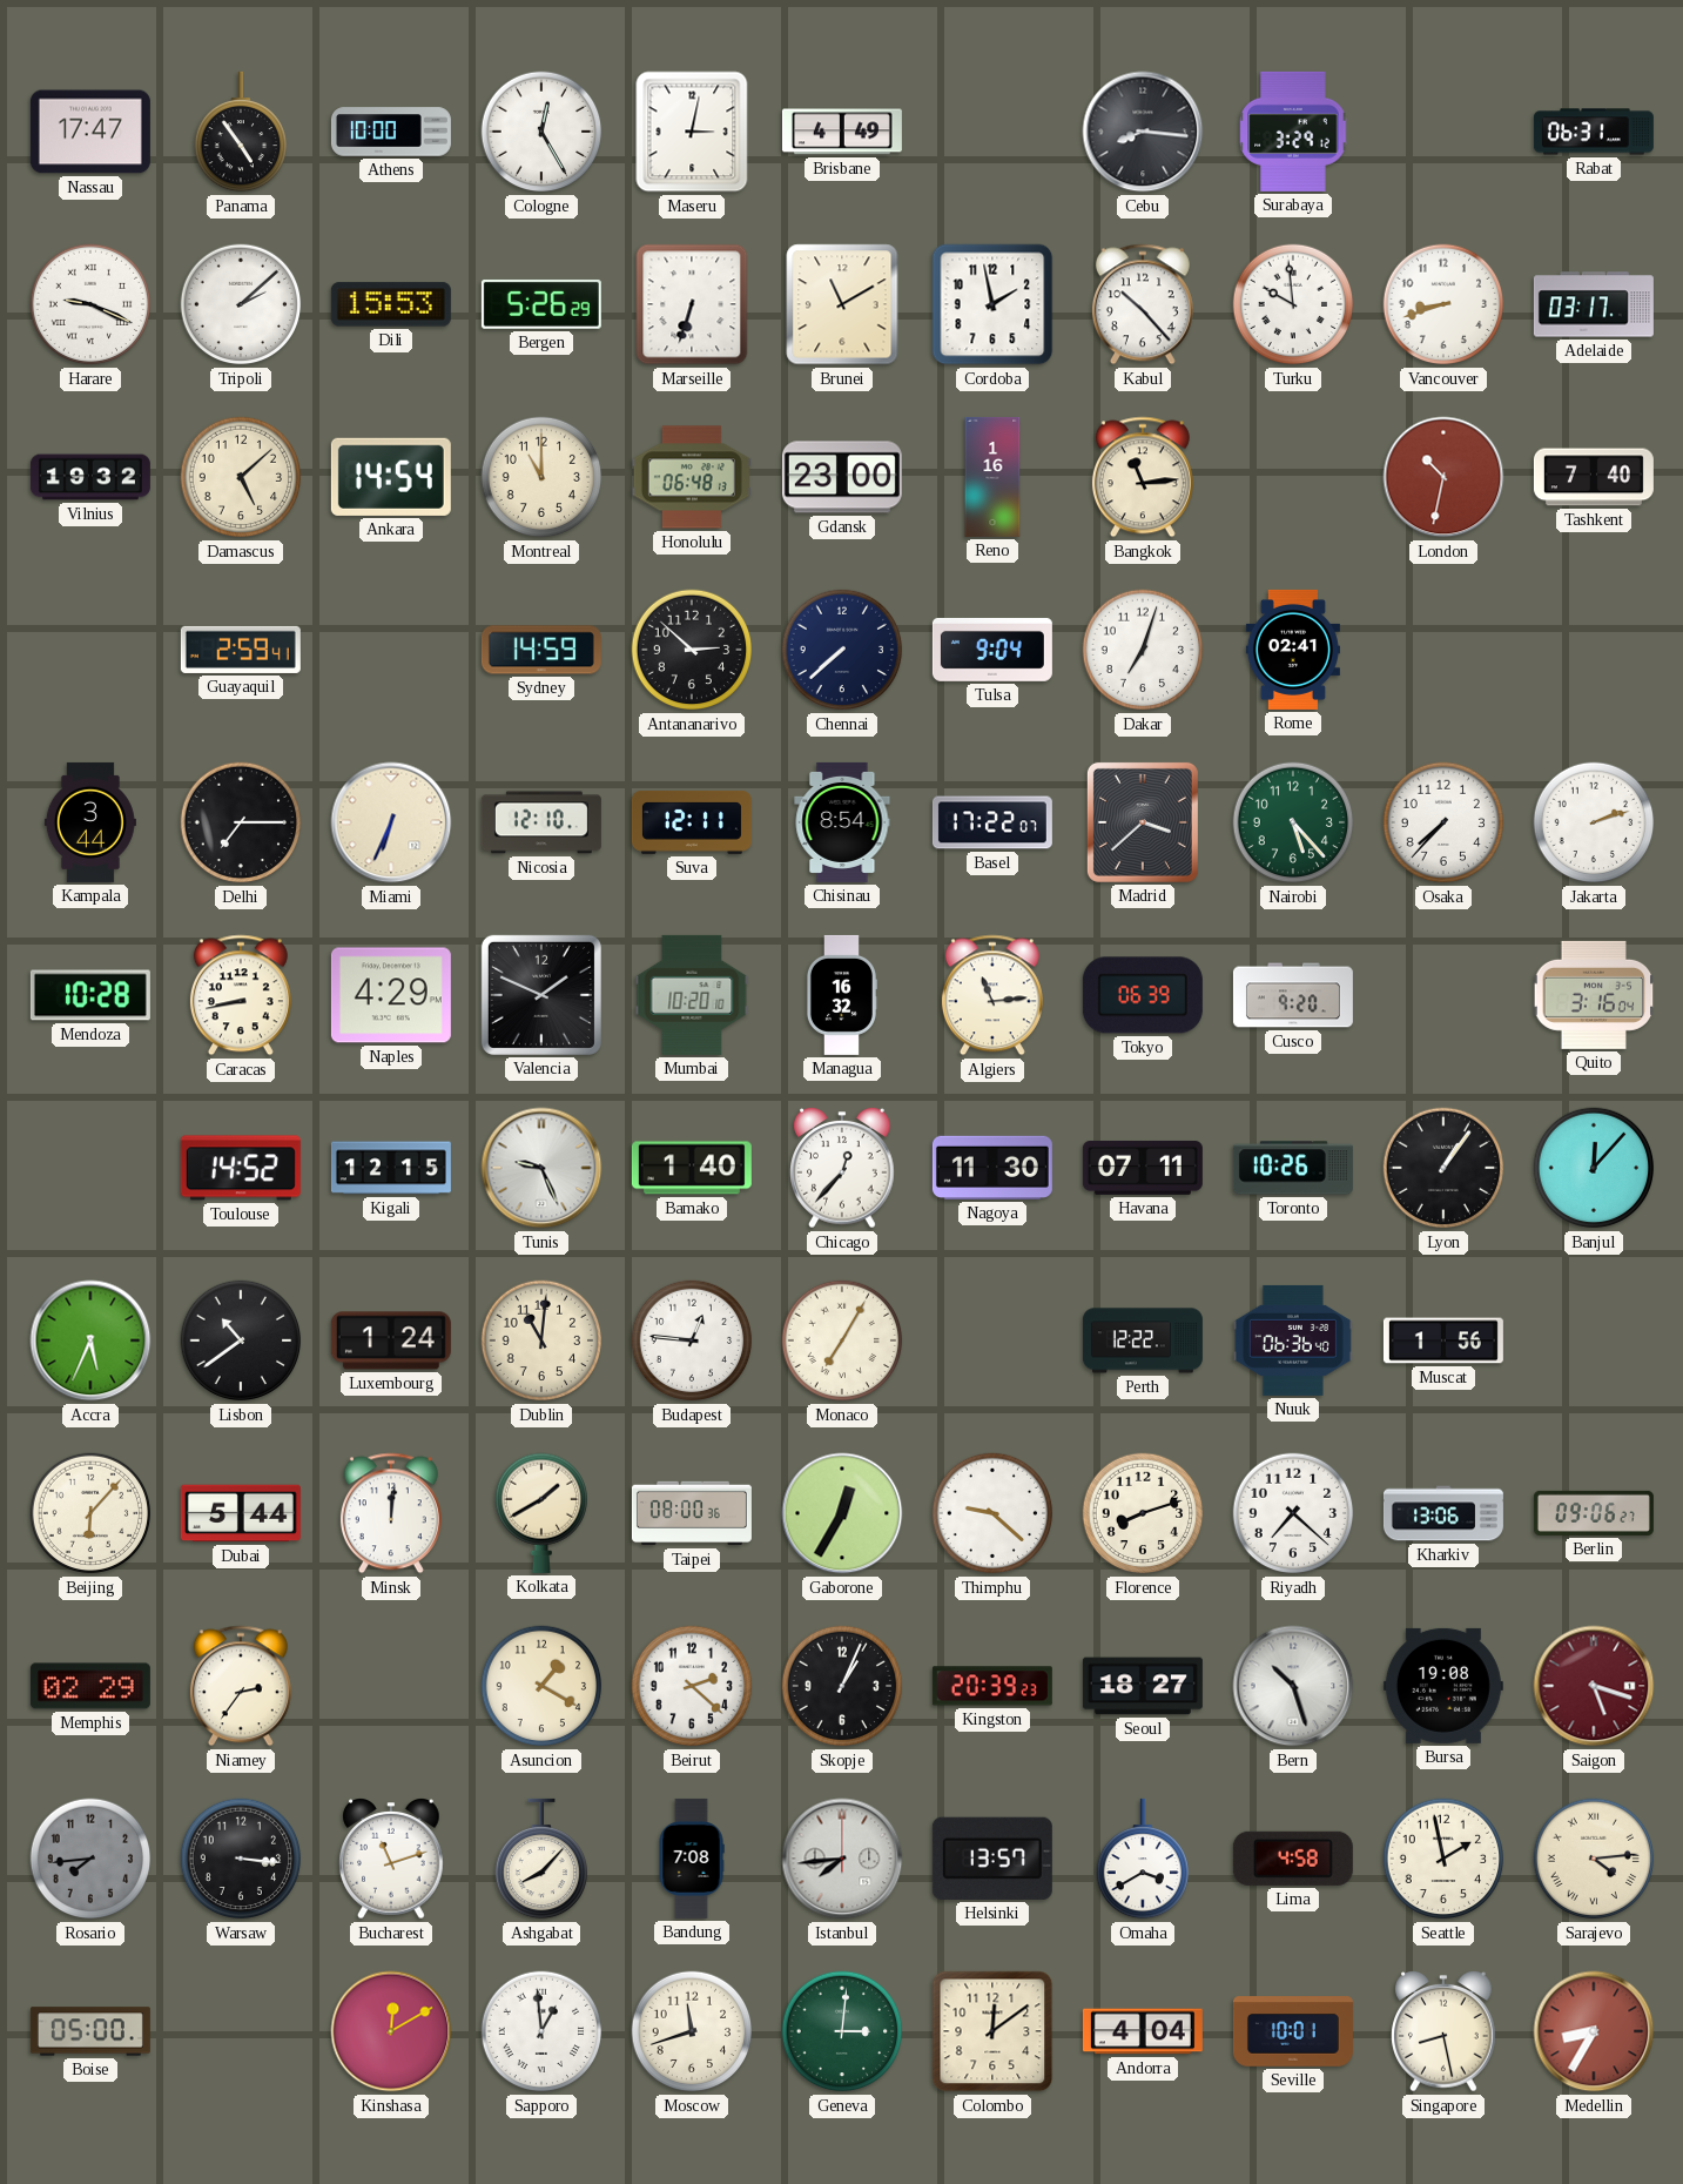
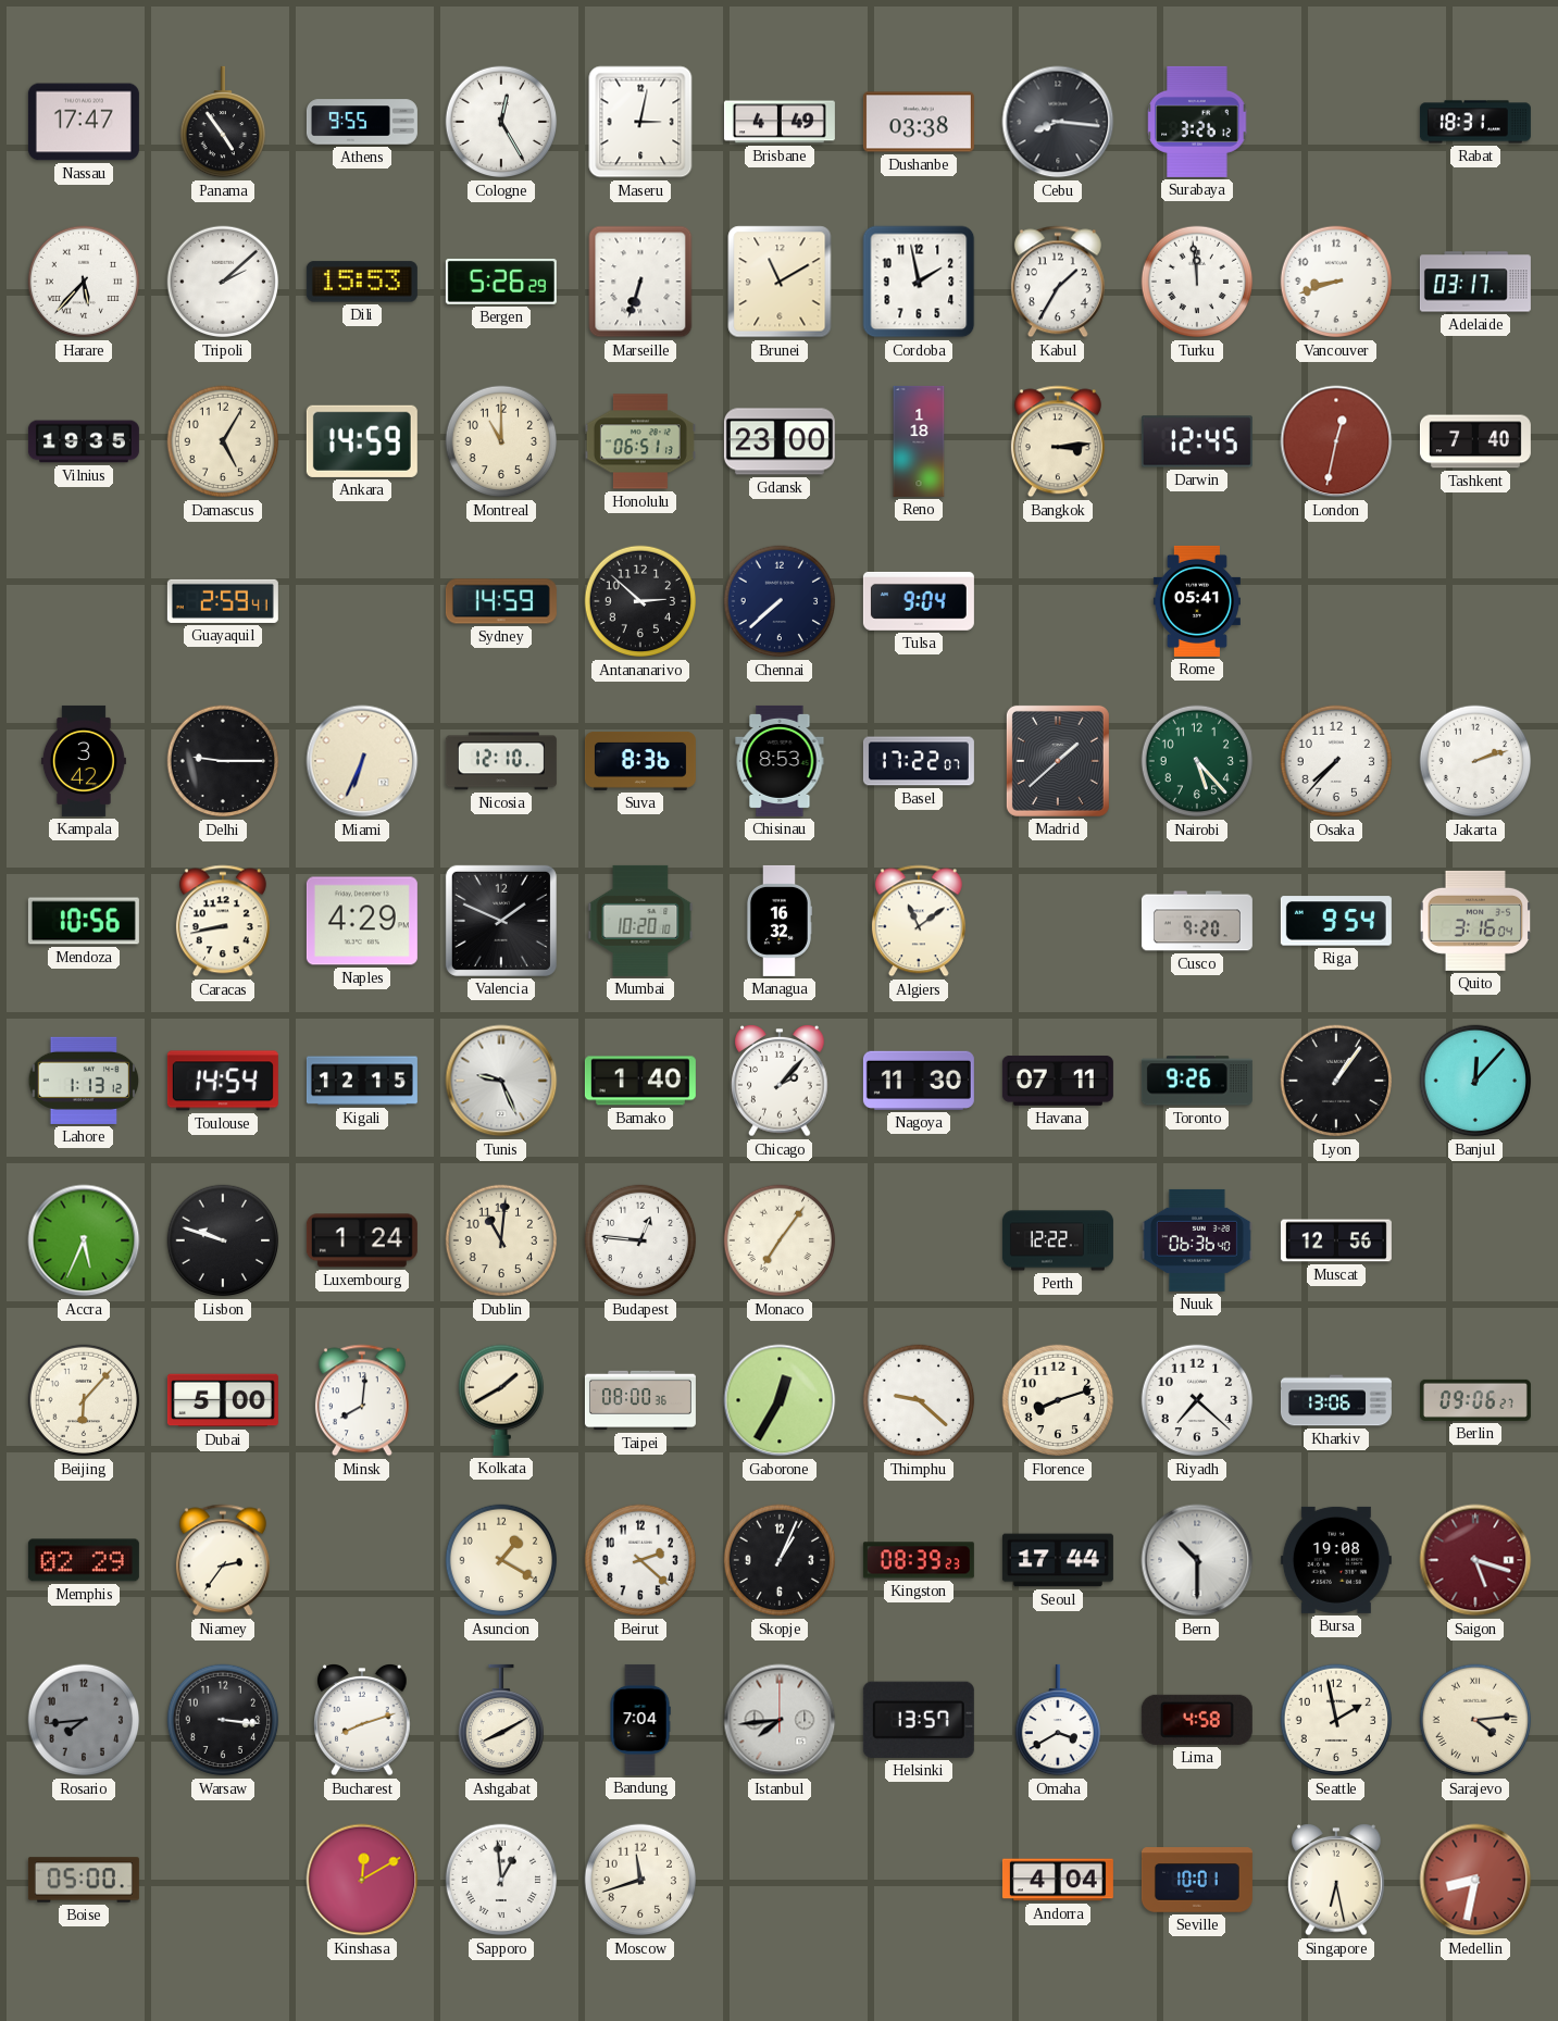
Athens: 10:00 -> 9:55
Dushanbe: none -> 03:38
Surabaya: 3:29 -> 3:26
Rabat: 06:31 -> 18:31
Harare: 9:19 -> 5:37
Kabul: 10:23 -> 1:35
Turku: 9:59 -> 11:59
Vilnius: 19:32 -> 19:35
Damascus: 5:08 -> 5:05
Ankara: 14:54 -> 14:59
Honolulu: 06:48 -> 06:51
Reno: 1:16 -> 1:18
Bangkok: 11:14 -> 3:14
Darwin: none -> 12:45
London: 10:32 -> 12:32
Dakar: 7:03 -> none
Rome: 02:41 -> 05:41
Kampala: 3:44 -> 3:42
Delhi: 7:15 -> 9:15
Suva: 12:11 -> 8:36
Chisinau: 8:54 -> 8:53
Madrid: 3:38 -> 1:38
Mendoza: 10:28 -> 10:56
Algiers: 11:14 -> 11:09
Tokyo: 06:39 -> none
Riga: none -> 9:54
Lahore: none -> 1:13
Toulouse: 14:52 -> 14:54
Chicago: 12:37 -> 2:07
Toronto: 10:26 -> 9:26
Lisbon: 10:39 -> 9:48
Monaco: 7:05 -> 7:06
Muscat: 1:56 -> 12:56
Dubai: 5:44 -> 5:00
Minsk: 12:01 -> 8:01
Kingston: 20:39 -> 08:39
Seoul: 18:27 -> 17:44
Bern: 10:27 -> 10:30
Bucharest: 11:12 -> 8:12
Ashgabat: 8:07 -> 8:10
Bandung: 7:08 -> 7:04
Geneva: 3:01 -> none
Colombo: 12:09 -> none
Singapore: 8:28 -> 6:28
Medellin: 8:35 -> 8:32
